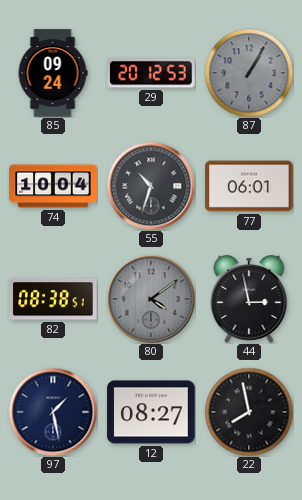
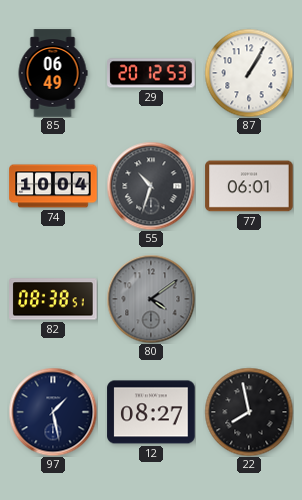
85: 09:24 -> 06:49
87 dial: grey -> white
44: 2:58 -> none
